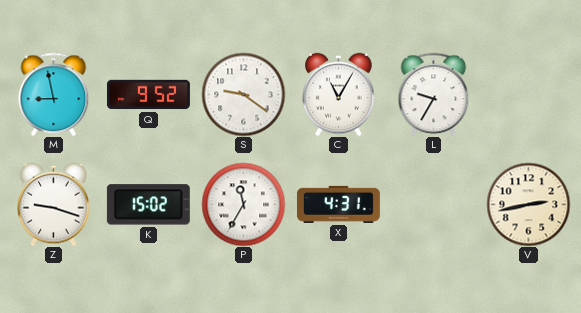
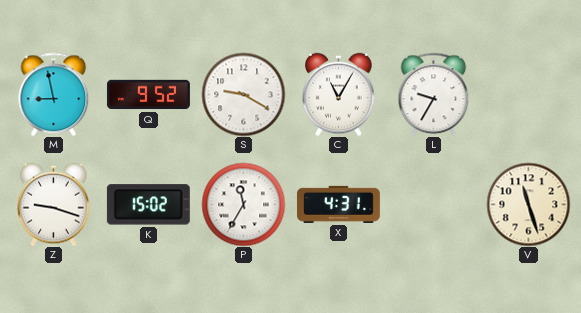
S: 9:21 -> 9:20
V: 2:43 -> 11:27
